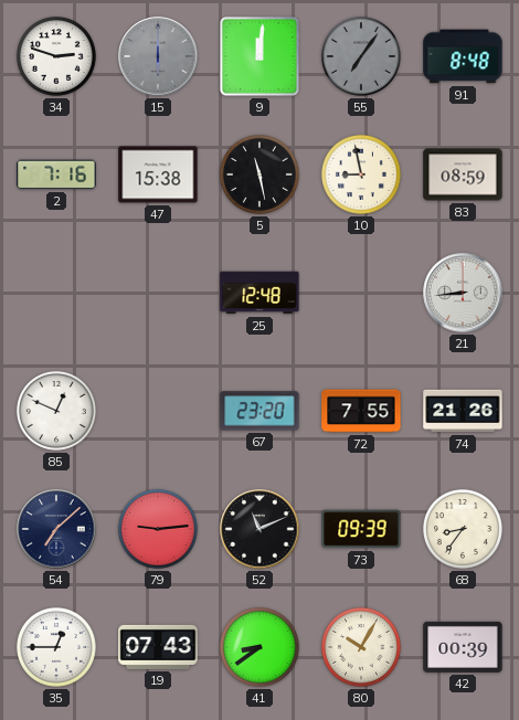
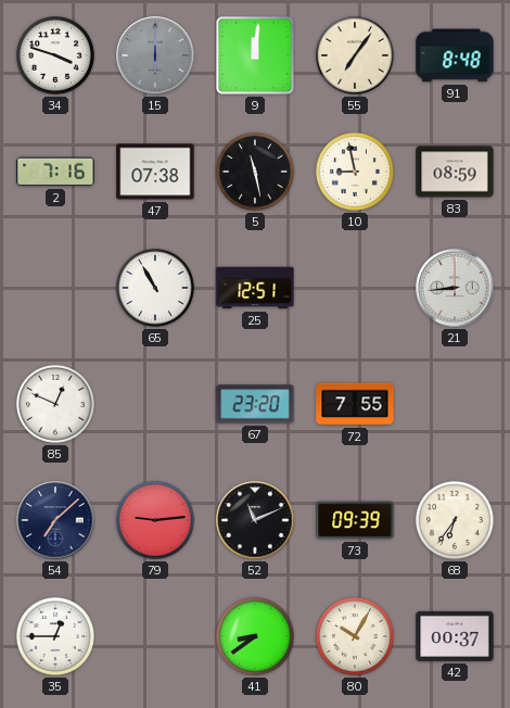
34: 2:48 -> 3:48
55 dial: grey -> cream
47: 15:38 -> 07:38
65: none -> 10:55
25: 12:48 -> 12:51
74: 21:26 -> none
68: 8:36 -> 6:36
19: 07:43 -> none
42: 00:39 -> 00:37
